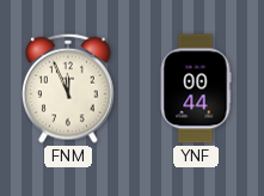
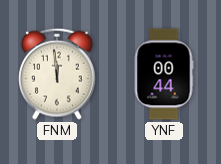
FNM: 11:56 -> 11:59
